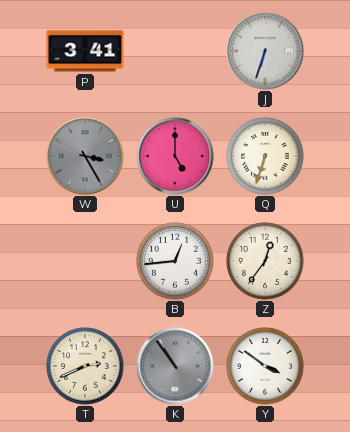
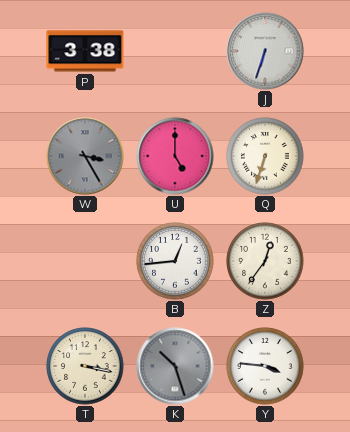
P: 3:41 -> 3:38
T: 2:41 -> 3:17
K: 10:54 -> 10:27
Y: 3:51 -> 3:46
